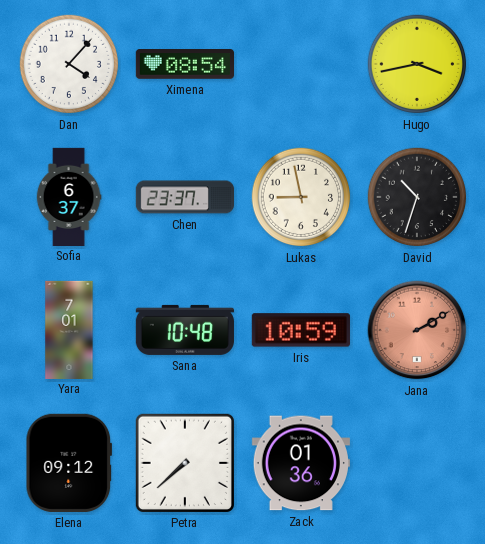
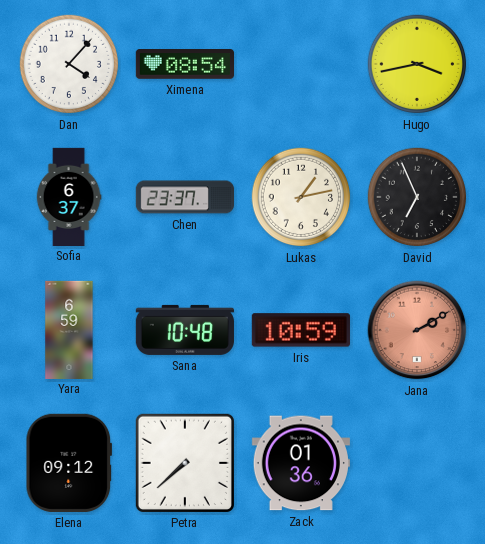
Lukas: 8:58 -> 1:13
David: 10:33 -> 6:56
Yara: 7:01 -> 6:59
